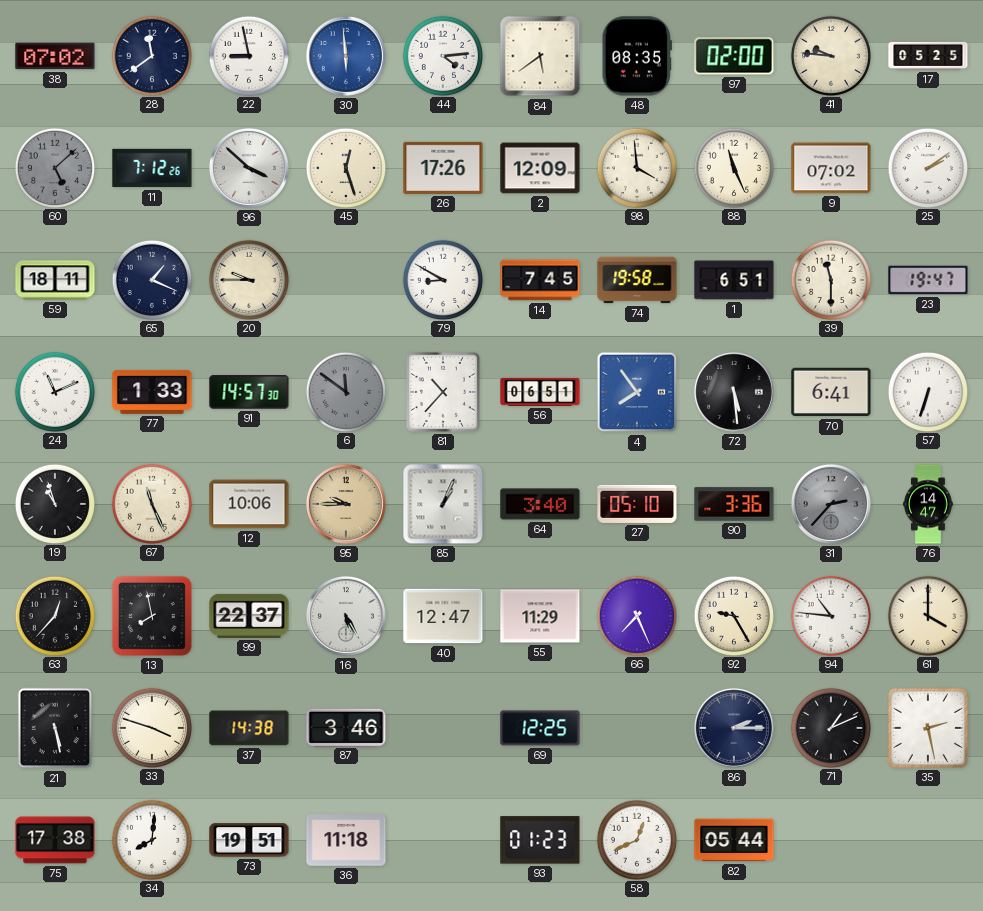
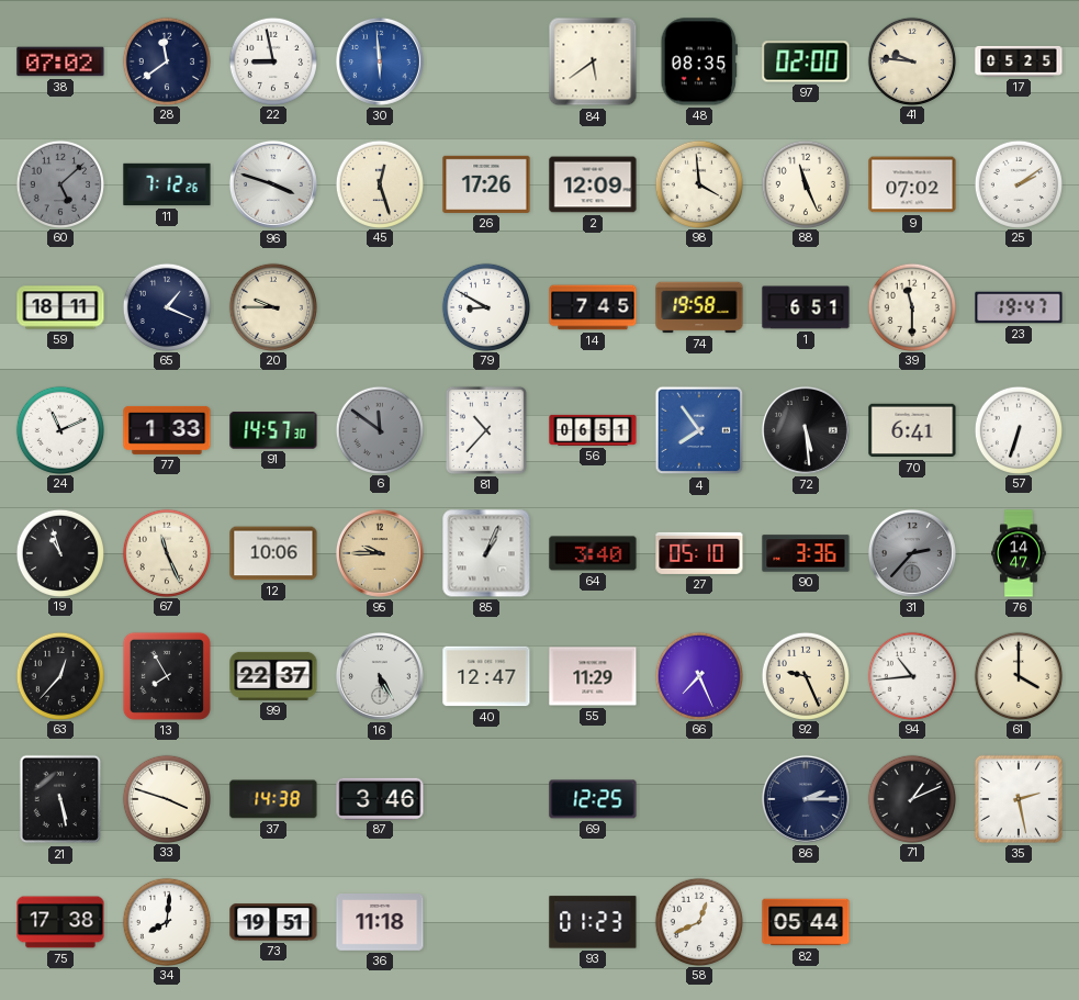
44: 4:14 -> none
96: 3:52 -> 3:48
13: 7:58 -> 7:55
92: 9:25 -> 9:26
94: 10:46 -> 10:44
